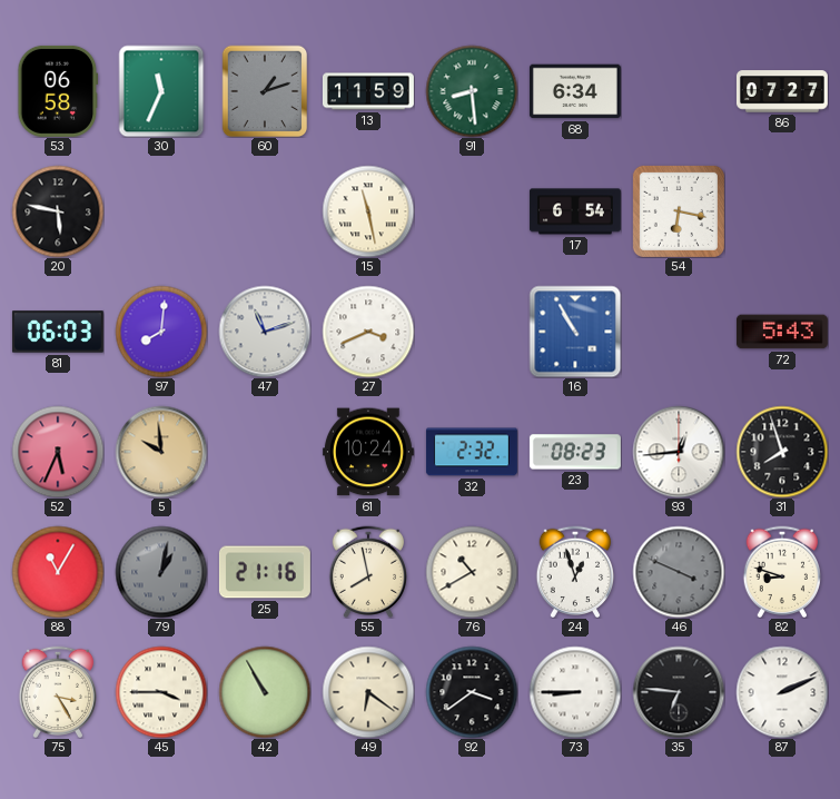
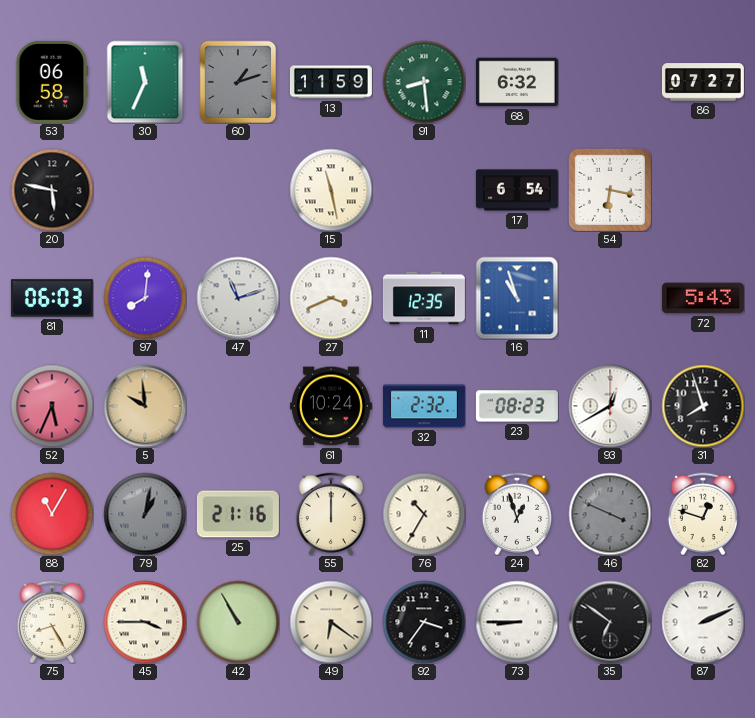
68: 6:34 -> 6:32
11: none -> 12:35
16: 10:55 -> 10:57
93: 12:44 -> 12:40
55: 7:58 -> 12:00
76: 10:40 -> 10:35
82: 8:48 -> 12:48
75: 3:25 -> 8:25
92: 3:39 -> 3:36
35: 6:46 -> 6:51
